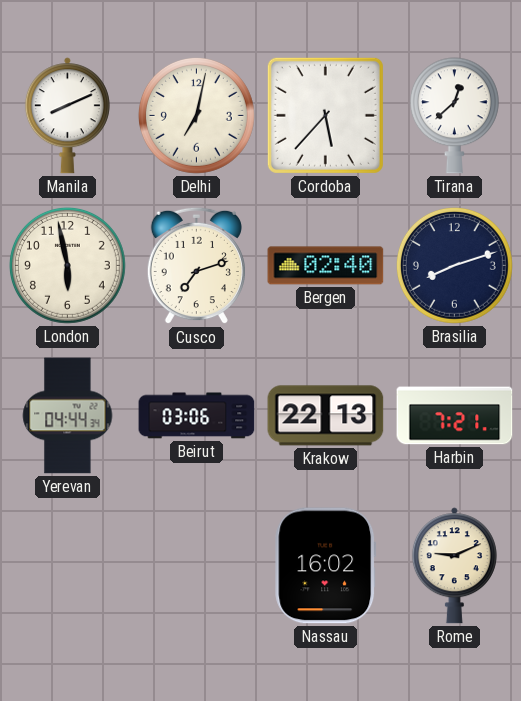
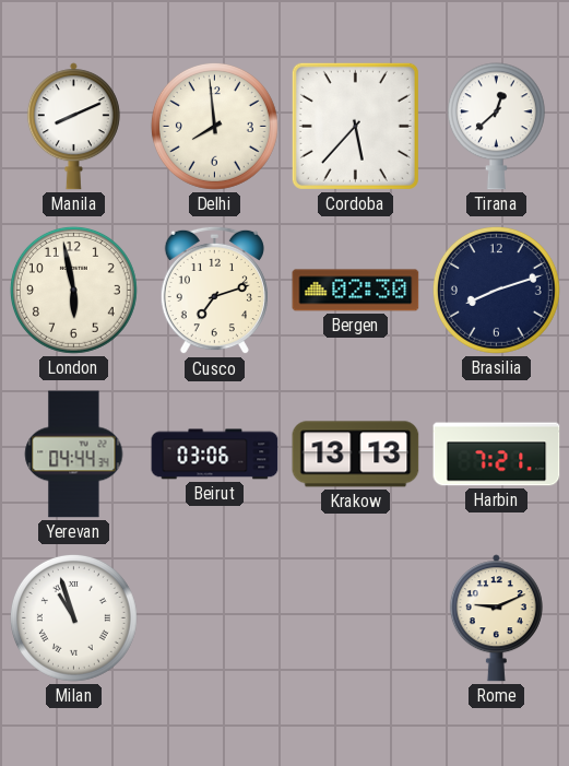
Delhi: 7:02 -> 7:59
Bergen: 02:40 -> 02:30
Krakow: 22:13 -> 13:13
Milan: none -> 10:57
Nassau: 16:02 -> none
